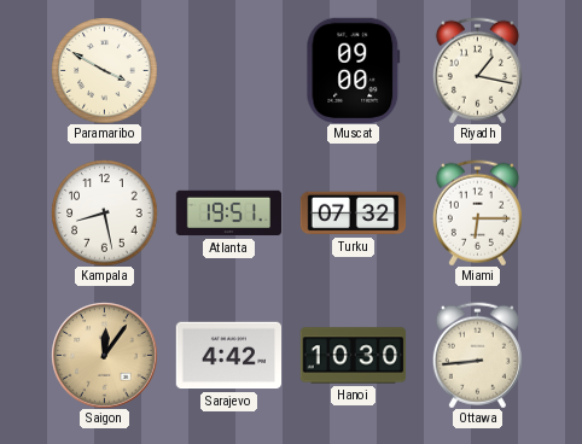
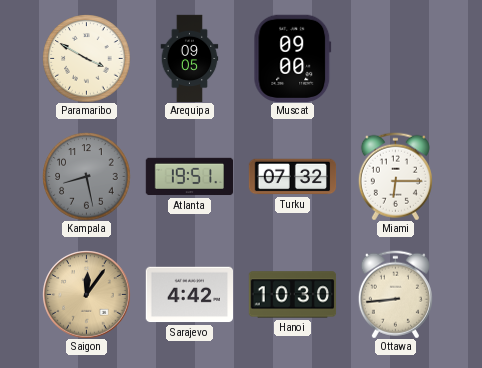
Arequipa: none -> 09:05
Riyadh: 1:17 -> none
Kampala dial: white -> grey
